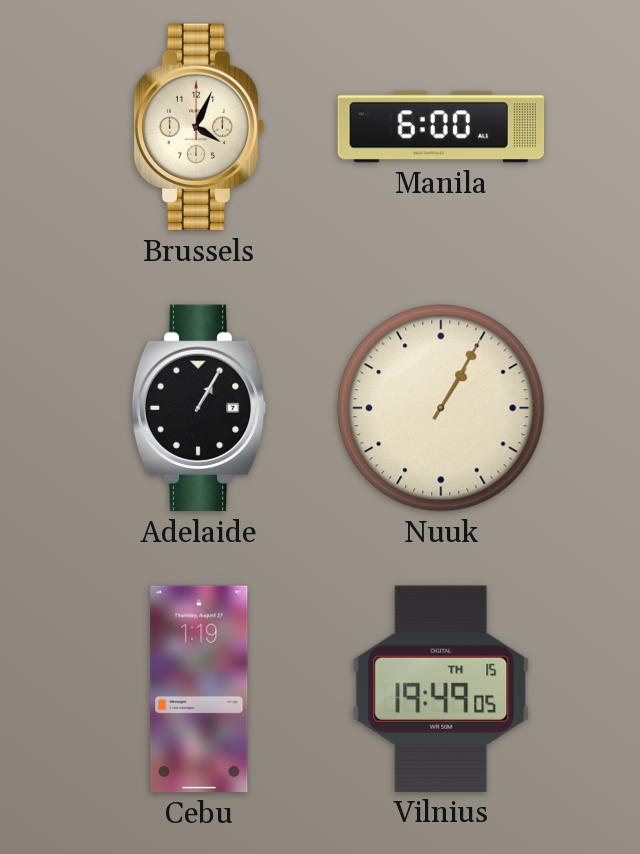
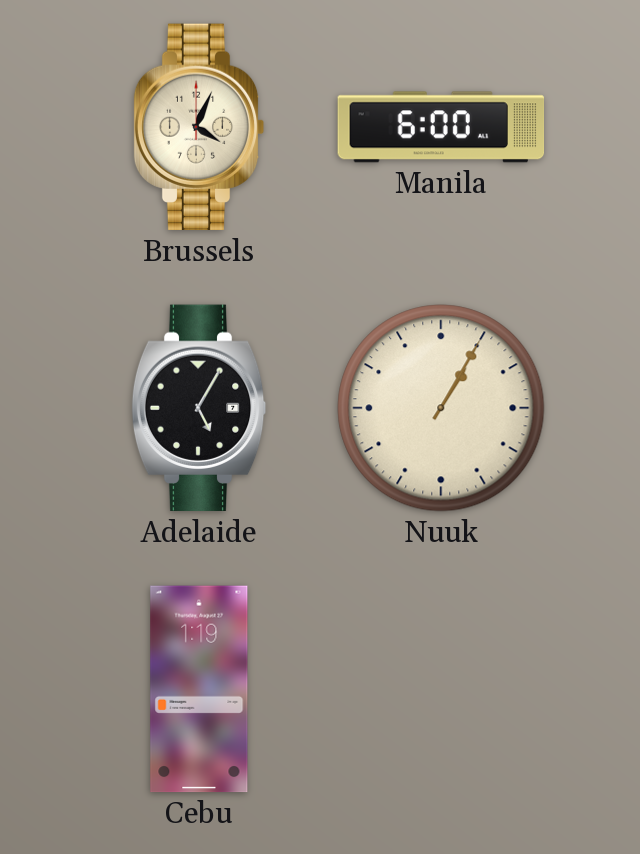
Adelaide: 1:05 -> 5:05
Vilnius: 19:49 -> none
